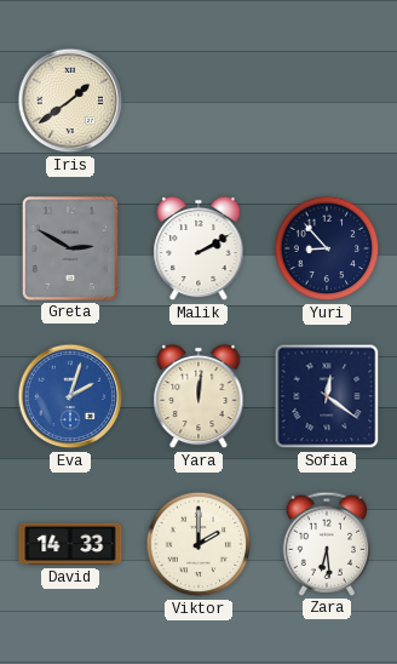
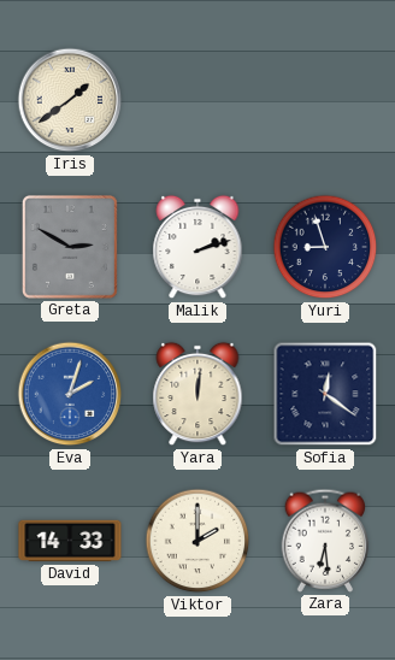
Malik: 2:10 -> 2:12
Yuri: 8:53 -> 8:57
